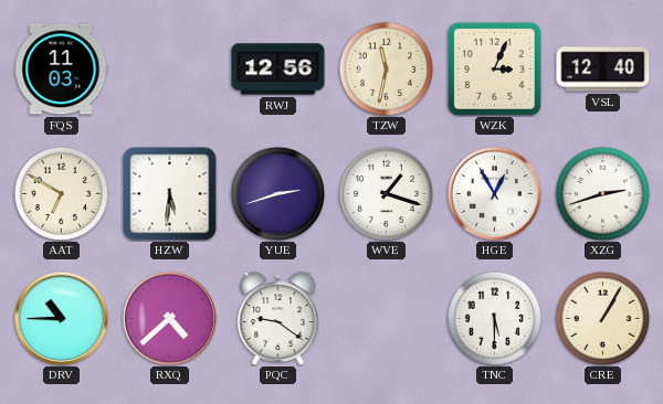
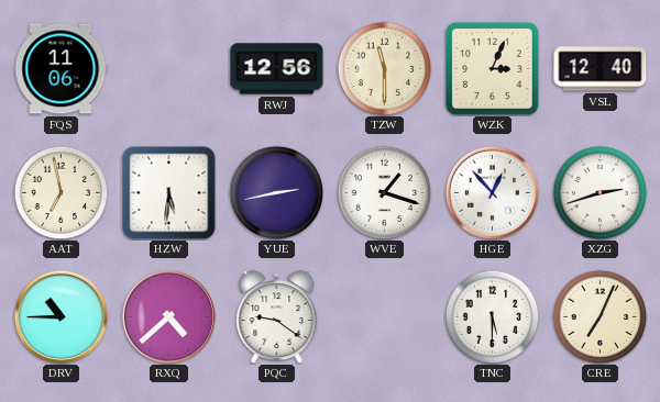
FQS: 11:03 -> 11:06
TZW: 11:32 -> 11:30
AAT: 6:50 -> 6:58
YUE: 2:42 -> 2:43
HGE: 12:55 -> 12:53
CRE: 1:05 -> 7:04
